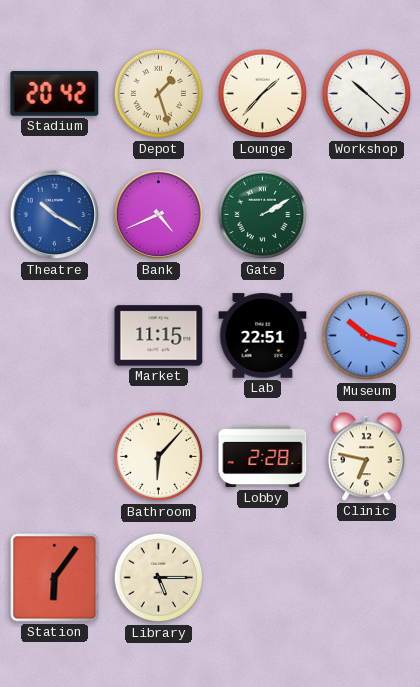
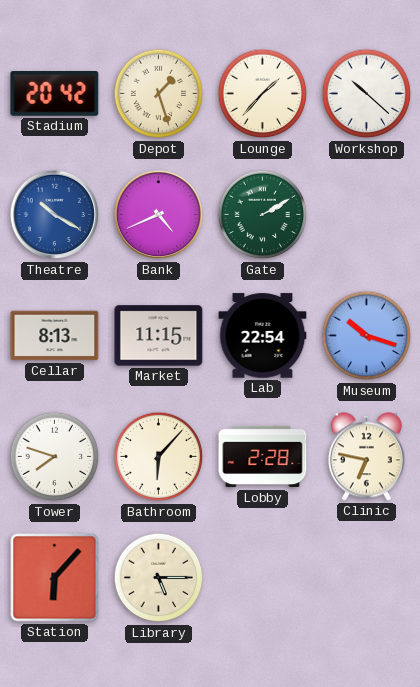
Cellar: none -> 8:13
Lab: 22:51 -> 22:54
Tower: none -> 7:48
Station: 6:06 -> 6:07
